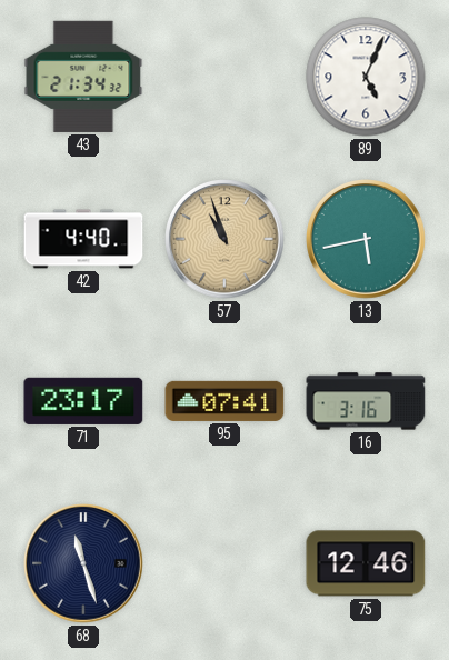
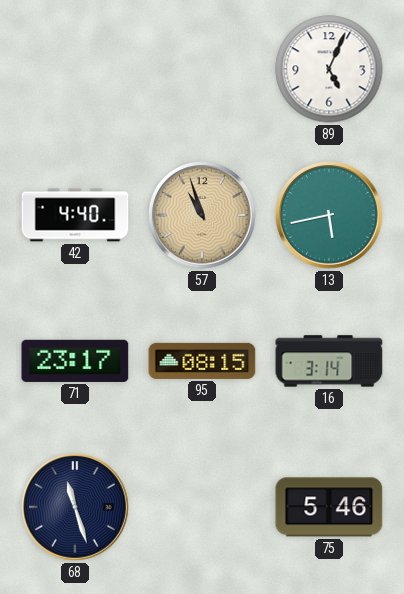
43: 21:34 -> none
95: 07:41 -> 08:15
16: 3:16 -> 3:14
75: 12:46 -> 5:46
